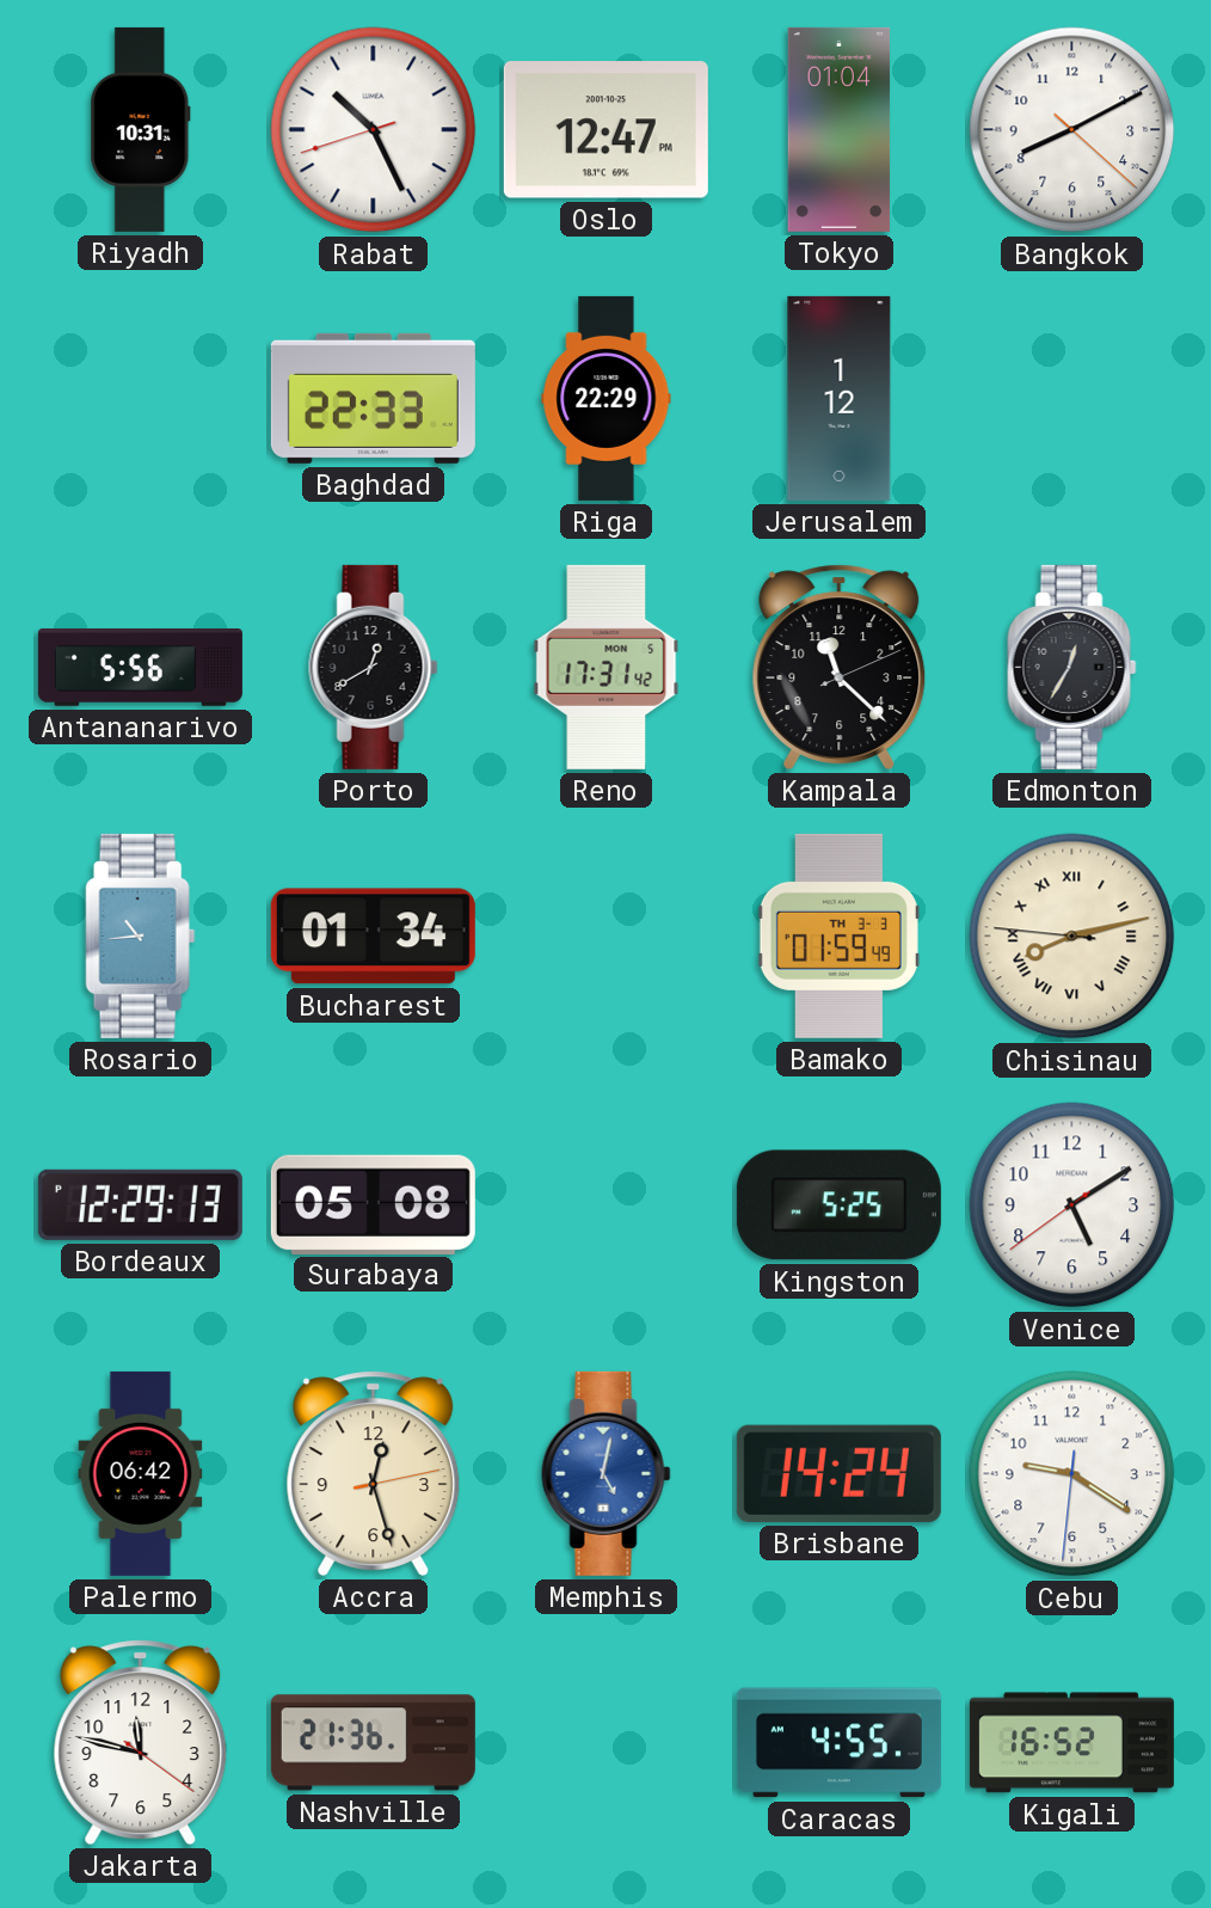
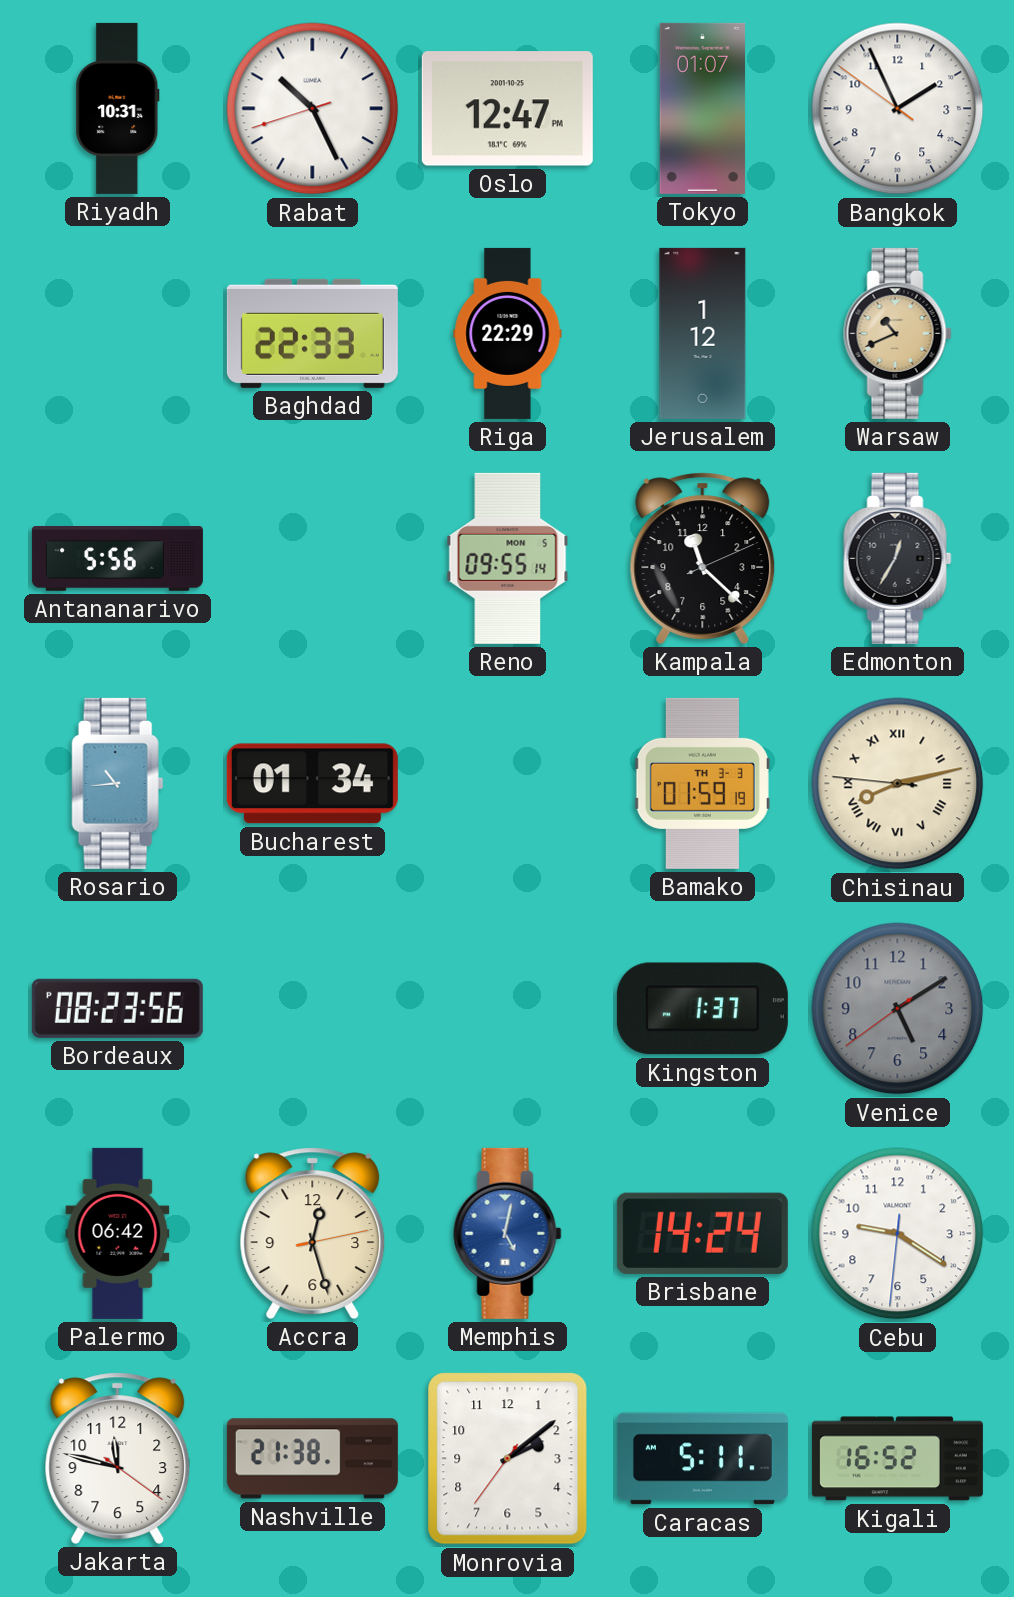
Tokyo: 01:04 -> 01:07
Bangkok: 8:10 -> 1:55
Warsaw: none -> 10:41
Porto: 12:40 -> none
Reno: 17:31 -> 09:55
Bamako: 01:59:49 -> 01:59:19
Bordeaux: 12:29 -> 08:23
Surabaya: 05:08 -> none
Kingston: 5:25 -> 1:37
Venice dial: white -> grey
Nashville: 21:36 -> 21:38
Monrovia: none -> 2:08
Caracas: 4:55 -> 5:11
